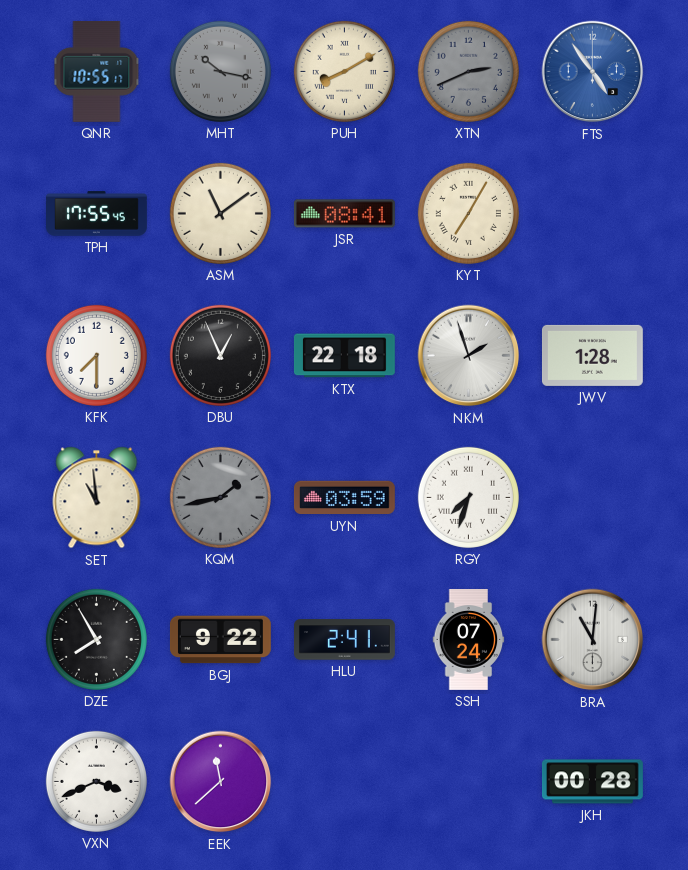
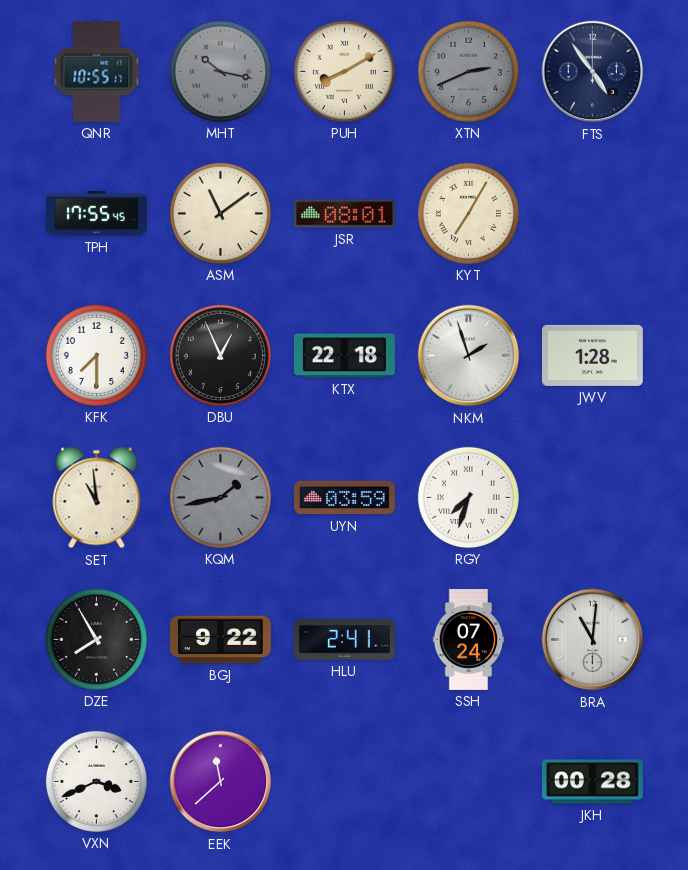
FTS dial: blue -> navy
JSR: 08:41 -> 08:01
